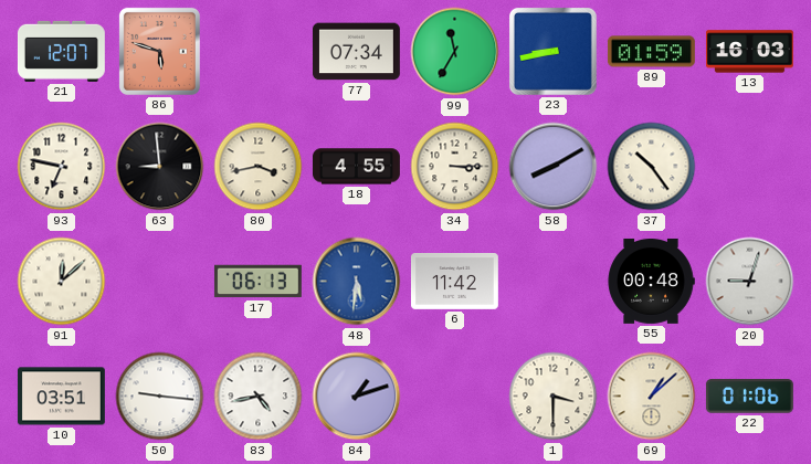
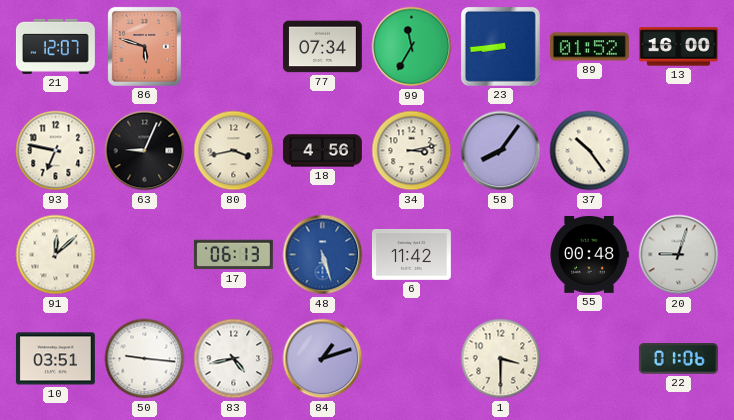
23: 8:43 -> 8:44
89: 01:59 -> 01:52
13: 16:03 -> 16:00
63: 8:59 -> 9:04
18: 4:55 -> 4:56
34: 3:15 -> 3:13
58: 8:10 -> 8:06
48: 5:31 -> 5:27
69: 1:08 -> none
